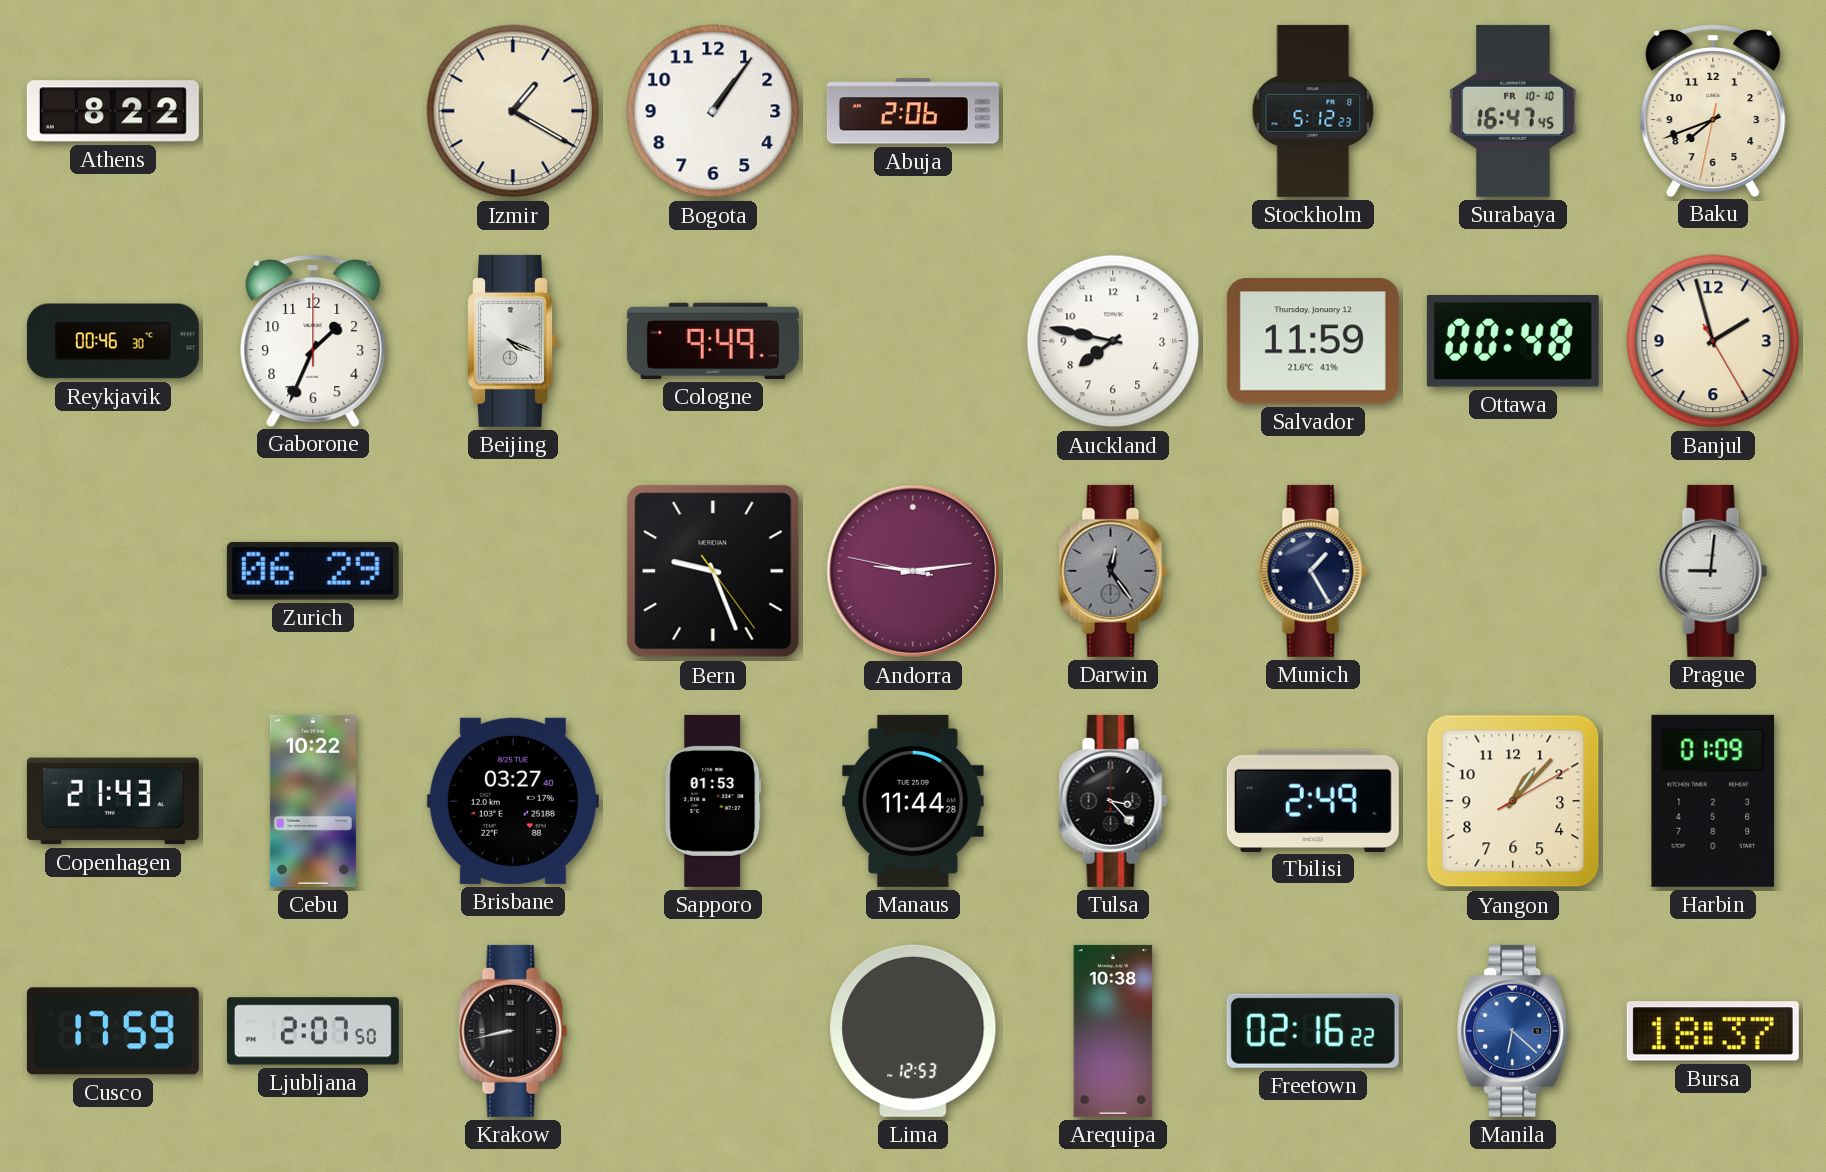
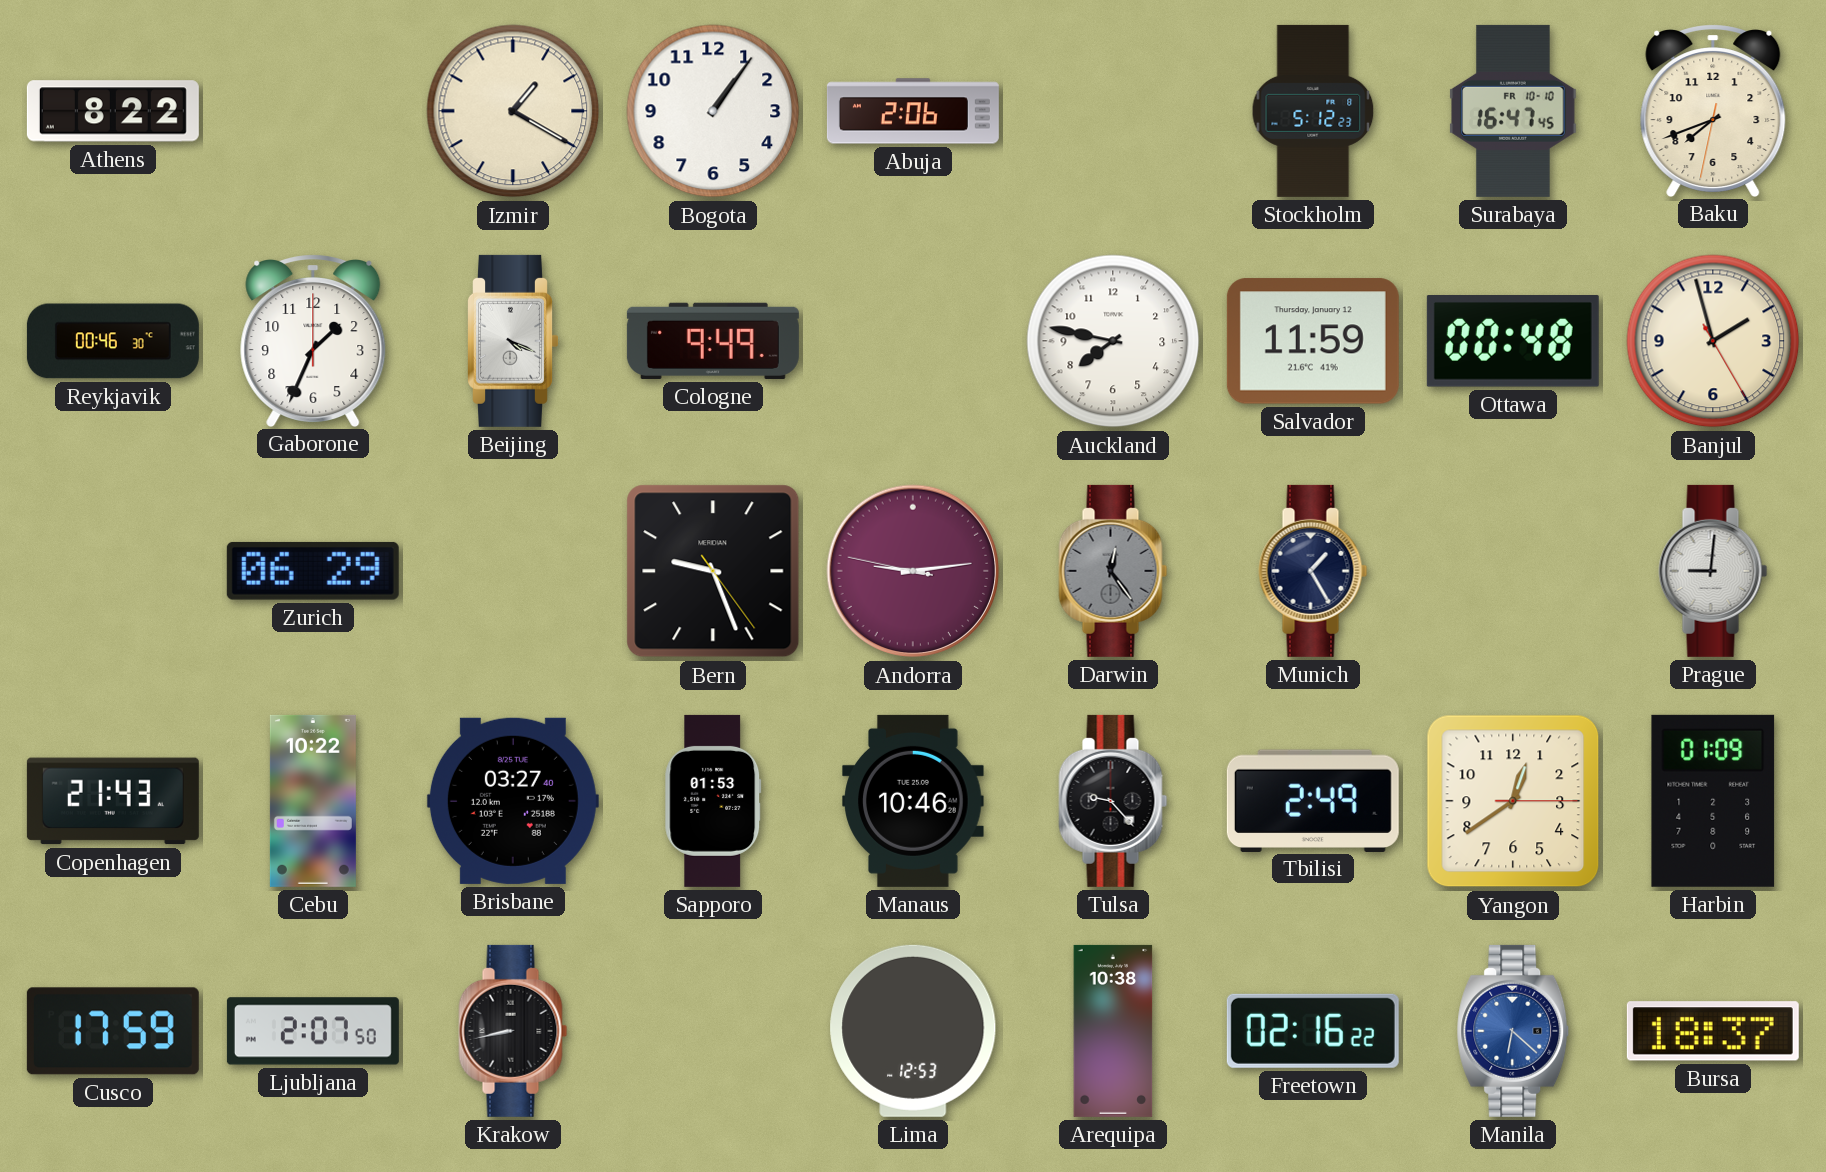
Manaus: 11:44 -> 10:46
Tulsa: 3:23 -> 9:23
Yangon: 1:07 -> 12:39
